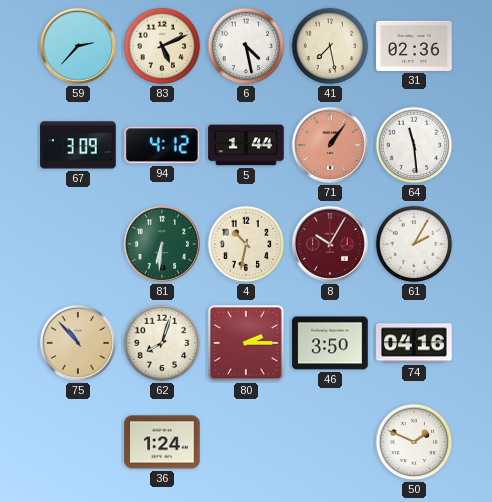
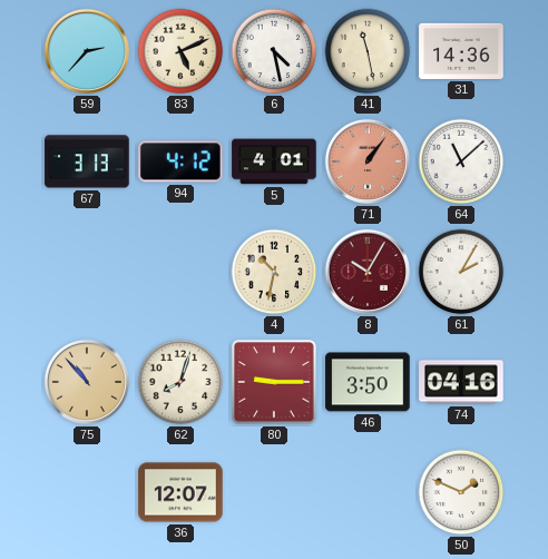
41: 7:28 -> 11:28
31: 02:36 -> 14:36
67: 3:09 -> 3:13
5: 1:44 -> 4:01
64: 11:29 -> 11:08
81: 6:31 -> none
80: 2:15 -> 9:15
36: 1:24 -> 12:07
